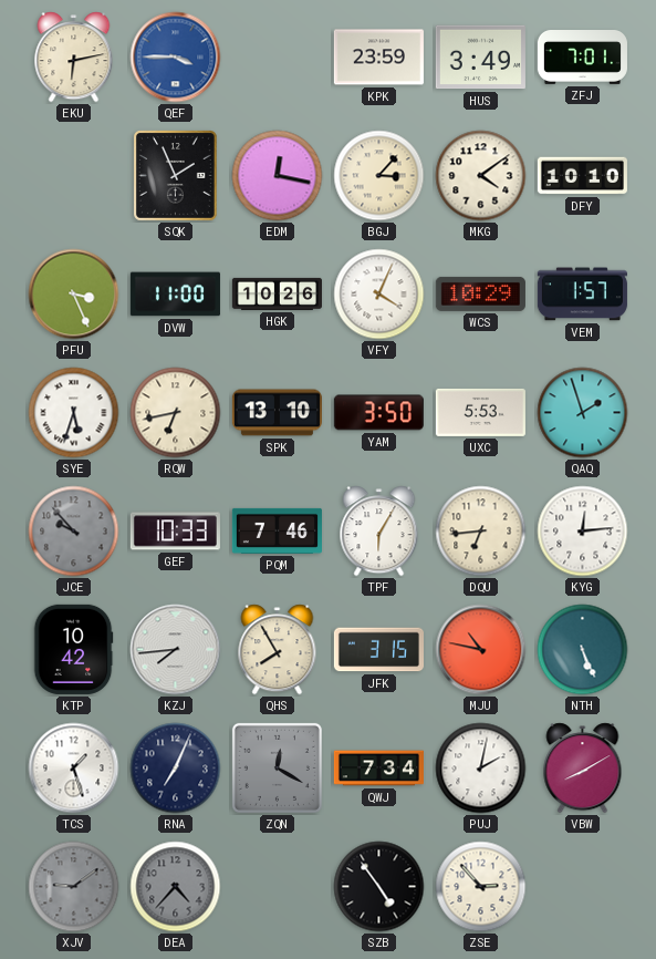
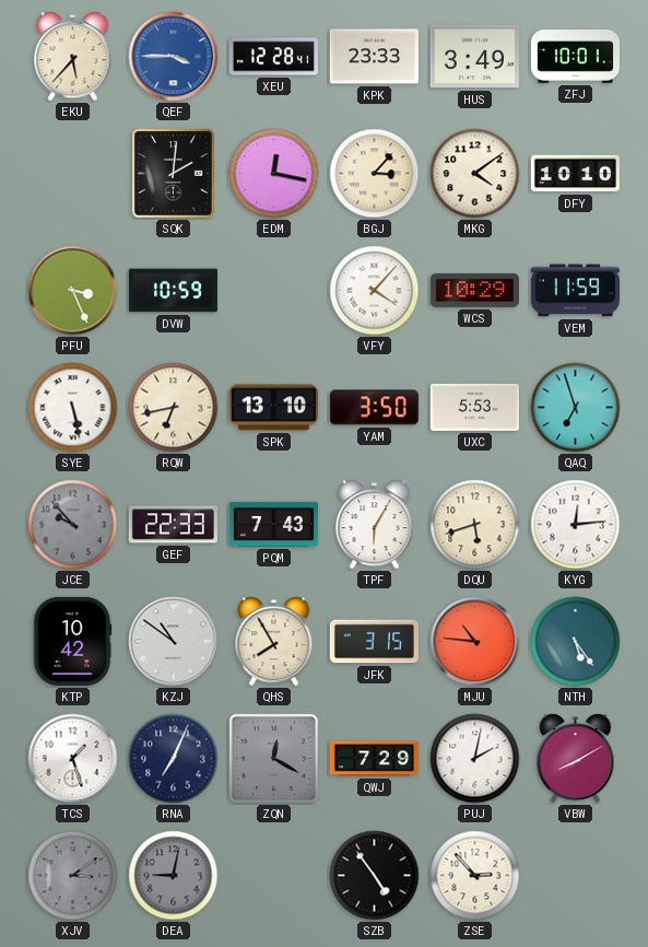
EKU: 6:13 -> 5:37
XEU: none -> 12:28
KPK: 23:59 -> 23:33
ZFJ: 7:01 -> 10:01
SQK: 1:56 -> 2:01
DVW: 11:00 -> 10:59
HGK: 10:26 -> none
VFY: 4:04 -> 4:07
VEM: 1:57 -> 11:59
SYE: 5:33 -> 5:28
QAQ: 1:57 -> 6:57
GEF: 10:33 -> 22:33
PQM: 7:46 -> 7:43
DQU: 6:44 -> 5:42
KZJ: 7:44 -> 10:51
MJU: 10:47 -> 10:46
NTH: 5:26 -> 5:24
QWJ: 7:34 -> 7:29
XJV: 9:09 -> 3:09
DEA: 4:37 -> 9:02
